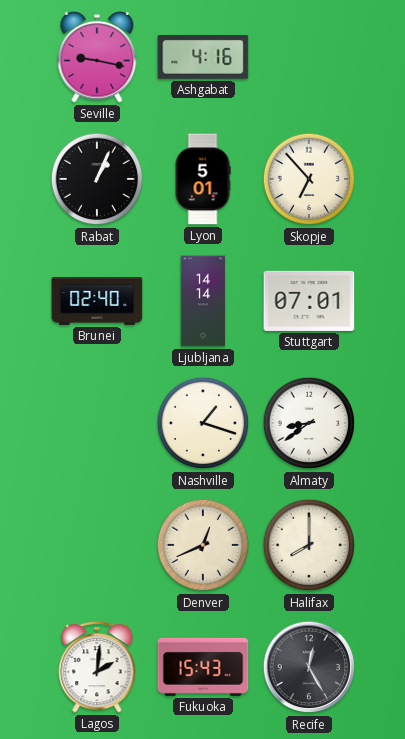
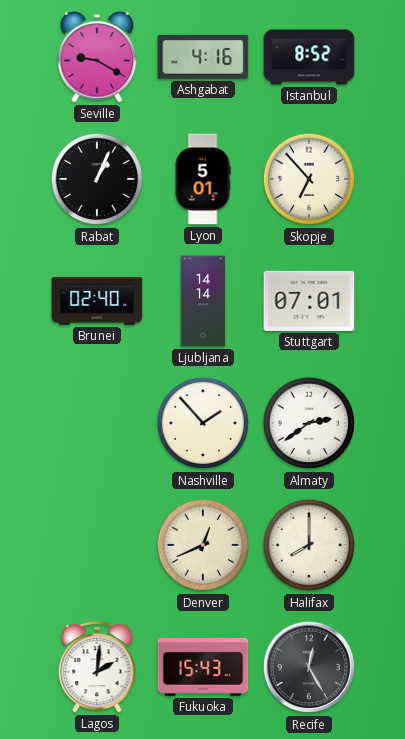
Seville: 9:17 -> 9:20
Istanbul: none -> 8:52
Nashville: 1:18 -> 1:53
Almaty: 8:39 -> 2:39
